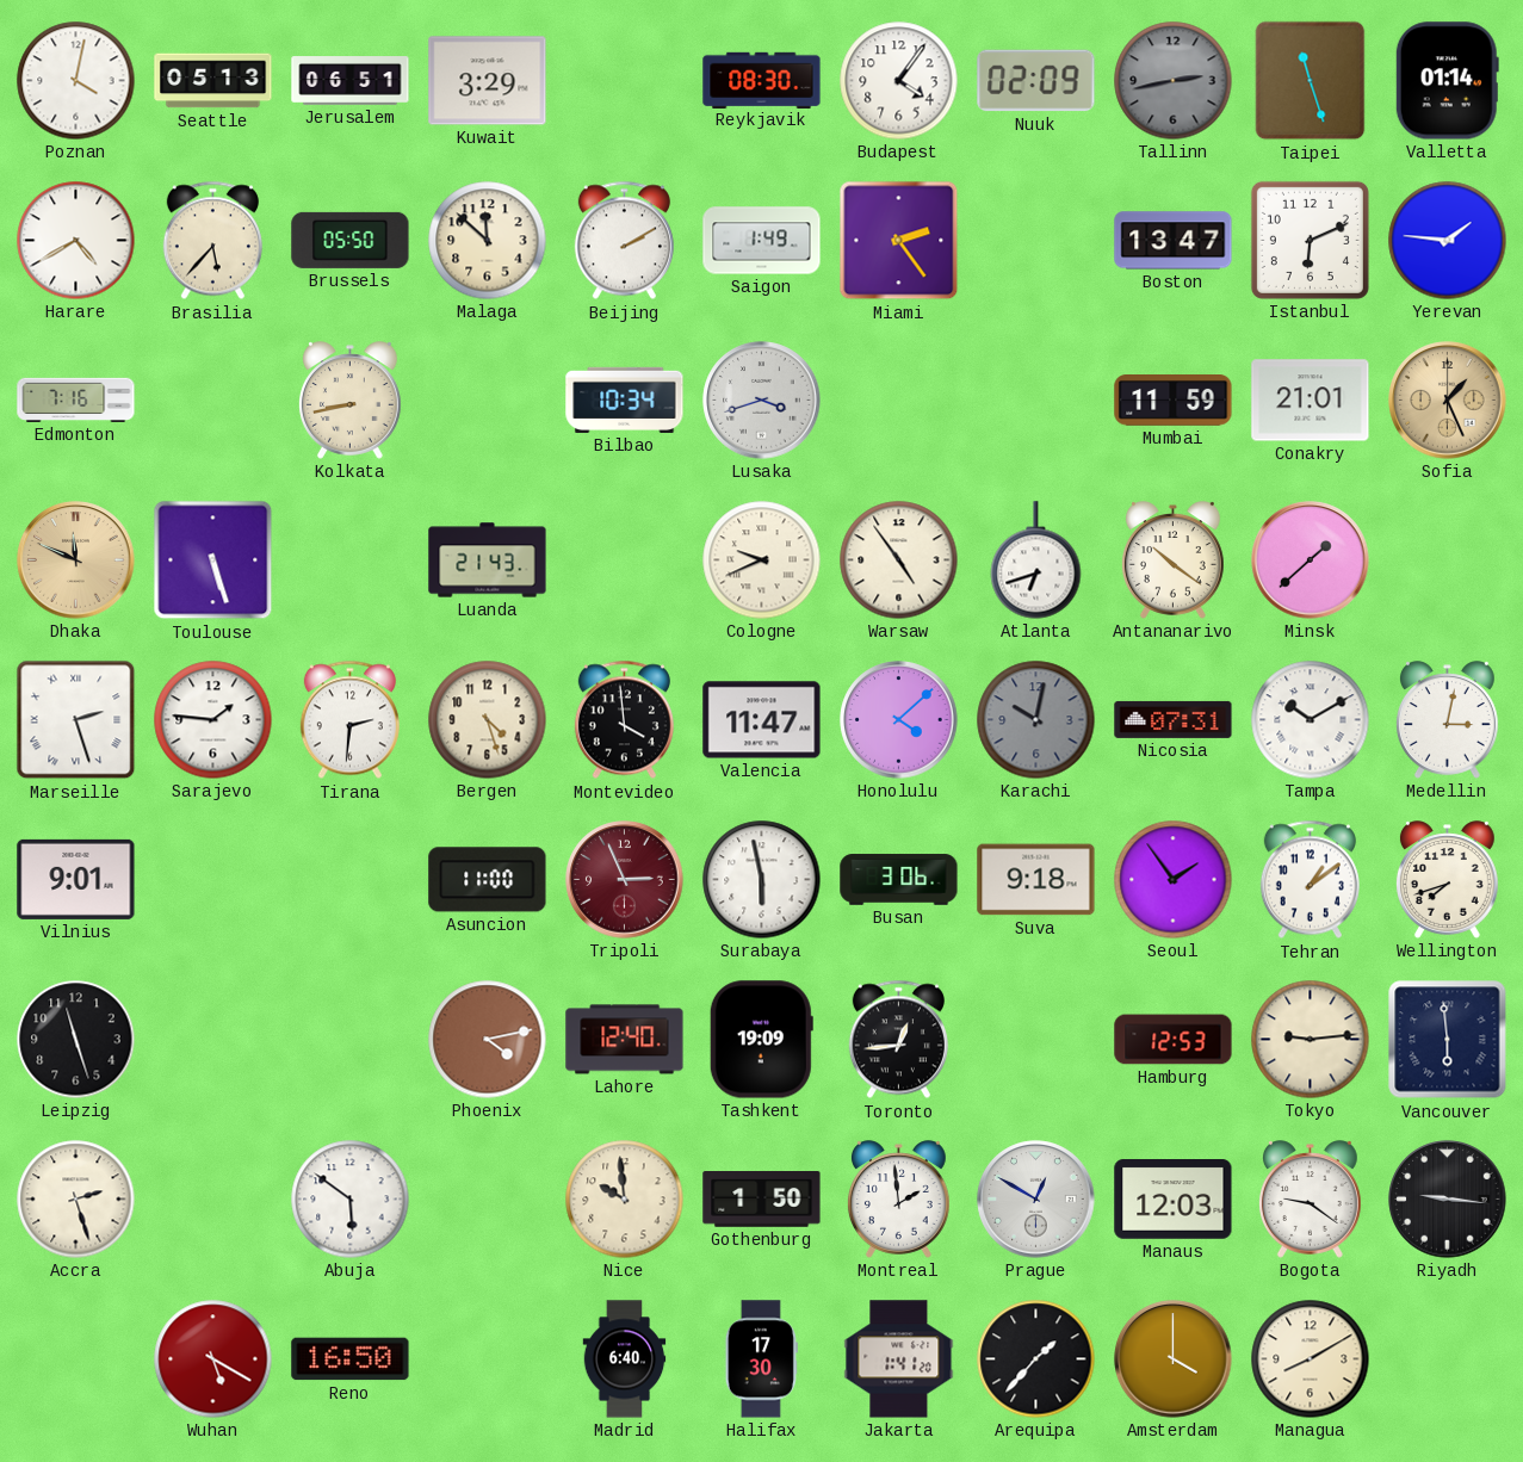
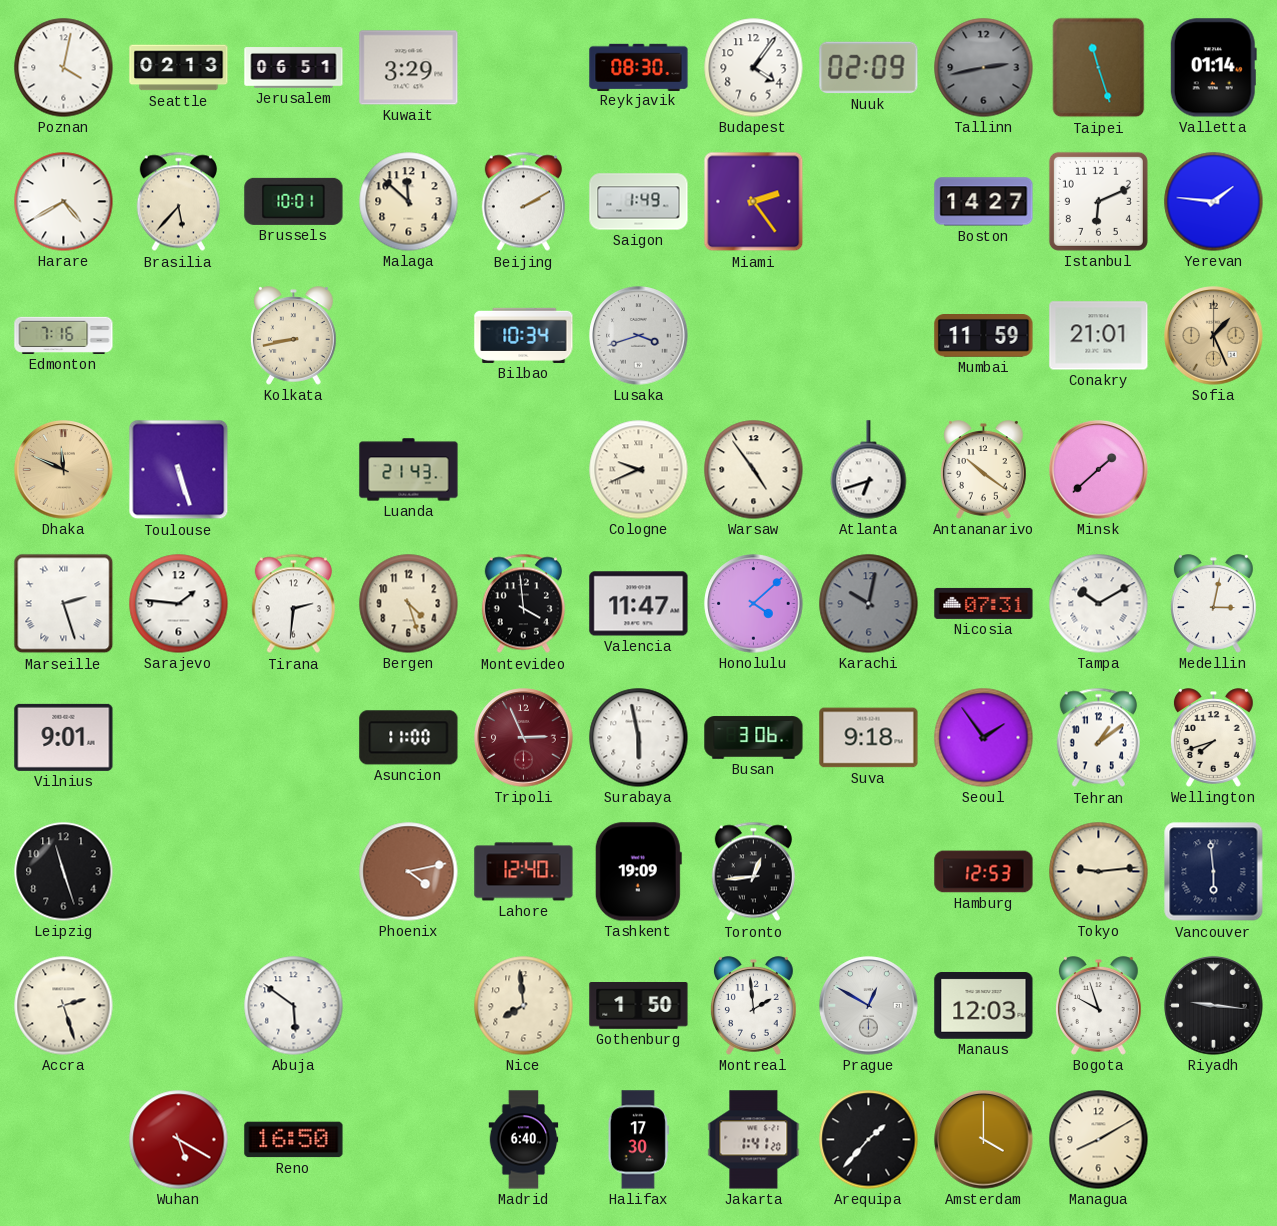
Seattle: 05:13 -> 02:13
Brussels: 05:50 -> 10:01
Boston: 13:47 -> 14:27
Nice: 9:59 -> 7:59
Bogota: 9:21 -> 9:57
